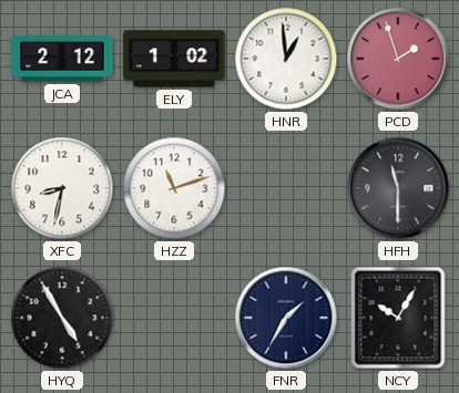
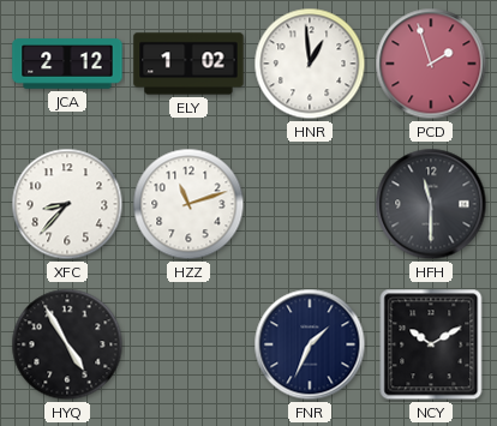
XFC: 8:32 -> 8:37
FNR: 1:35 -> 1:34
NCY: 10:05 -> 10:10
